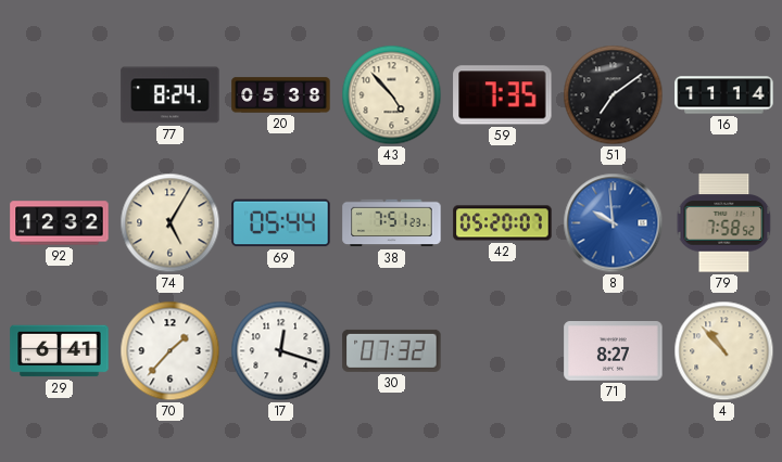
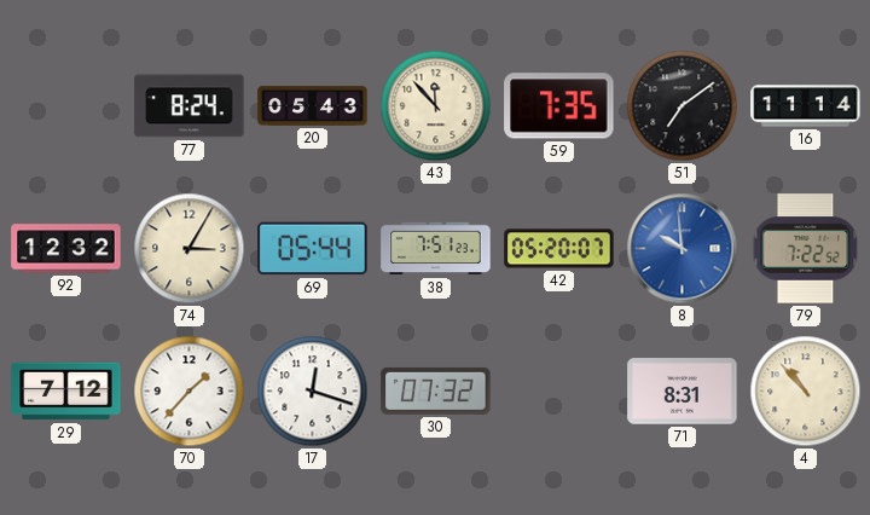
20: 05:38 -> 05:43
43: 4:53 -> 11:53
74: 5:05 -> 3:05
79: 7:58 -> 7:22
29: 6:41 -> 7:12
71: 8:27 -> 8:31
